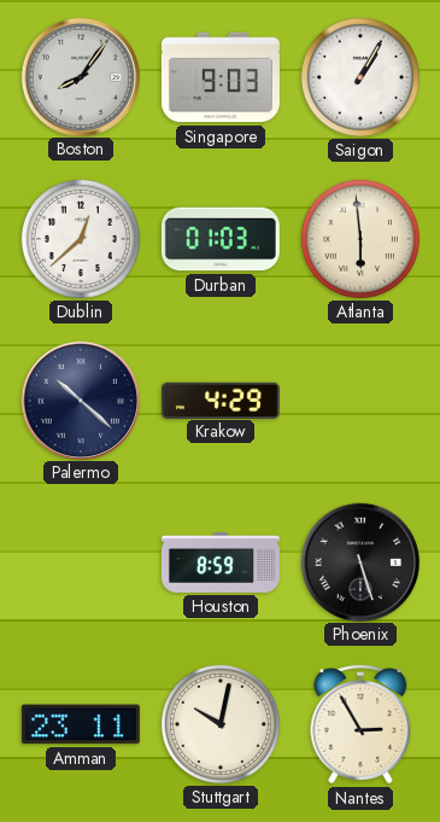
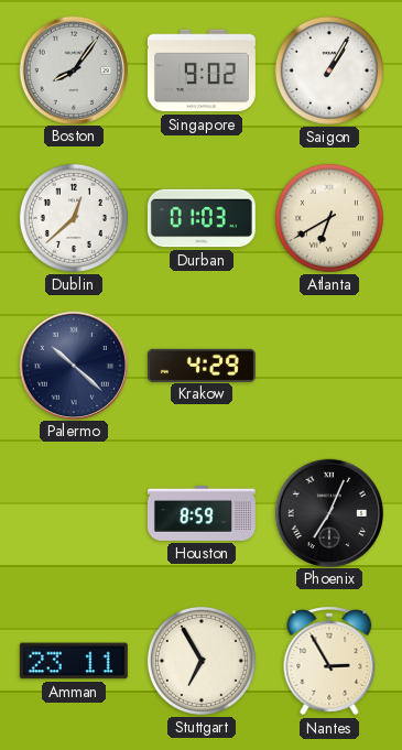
Singapore: 9:03 -> 9:02
Atlanta: 5:59 -> 6:40
Phoenix: 5:27 -> 7:04
Stuttgart: 10:02 -> 6:55
